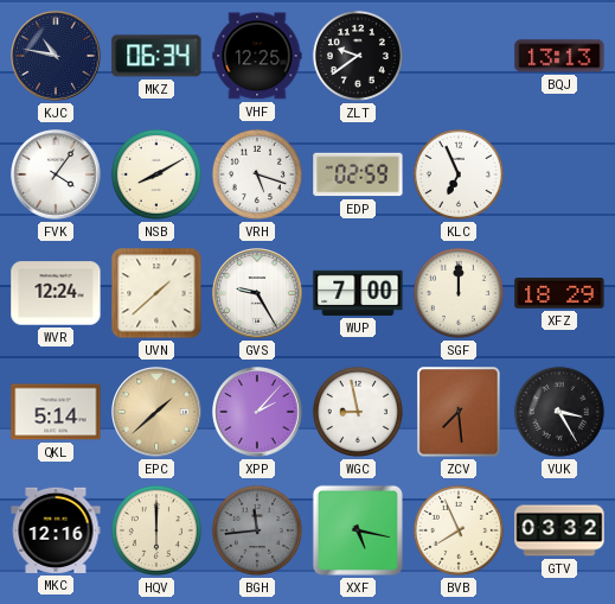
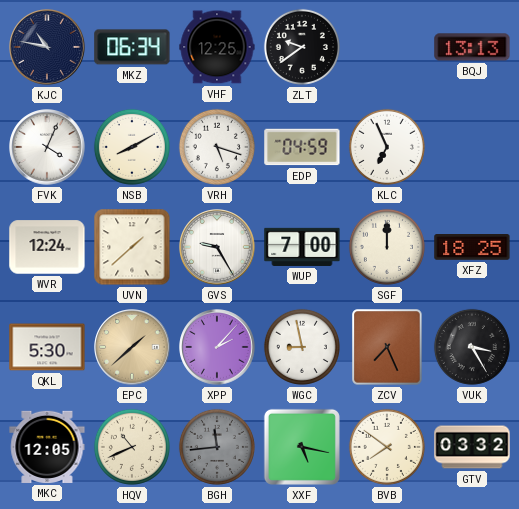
FVK: 4:06 -> 4:04
EDP: 02:59 -> 04:59
XFZ: 18:29 -> 18:25
QKL: 5:14 -> 5:30
ZCV: 7:29 -> 7:26
MKC: 12:16 -> 12:05
HQV: 6:00 -> 10:41
BVB: 7:56 -> 7:51
